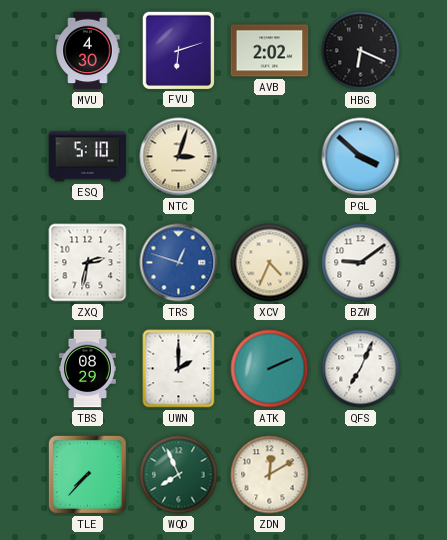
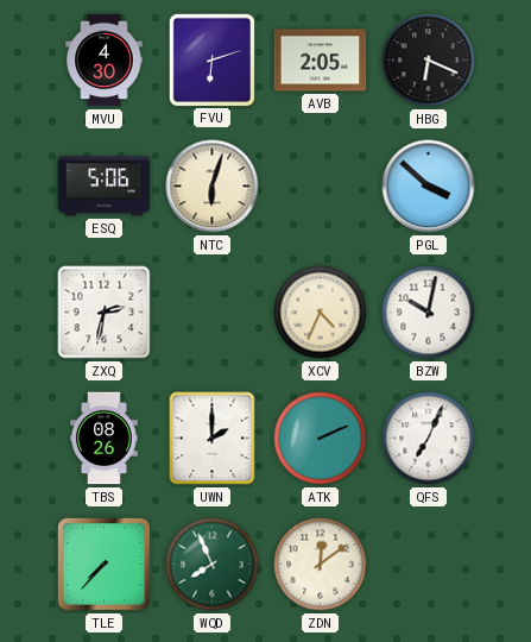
AVB: 2:02 -> 2:05
ESQ: 5:10 -> 5:06
NTC: 3:03 -> 6:03
TRS: 12:48 -> none
BZW: 9:09 -> 10:02
TBS: 08:29 -> 08:26
ZDN: 12:10 -> 12:09
